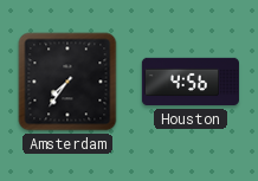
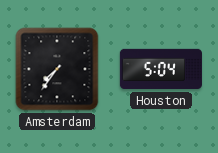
Houston: 4:56 -> 5:04
